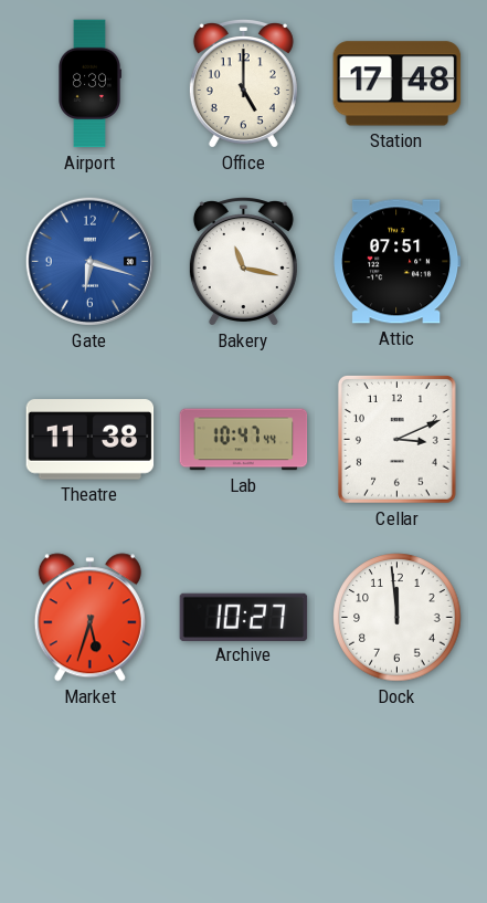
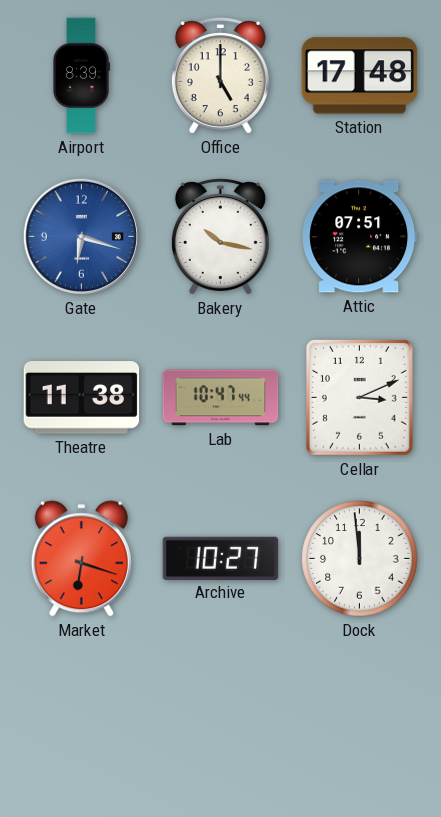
Bakery: 11:17 -> 10:17
Market: 5:33 -> 6:18
